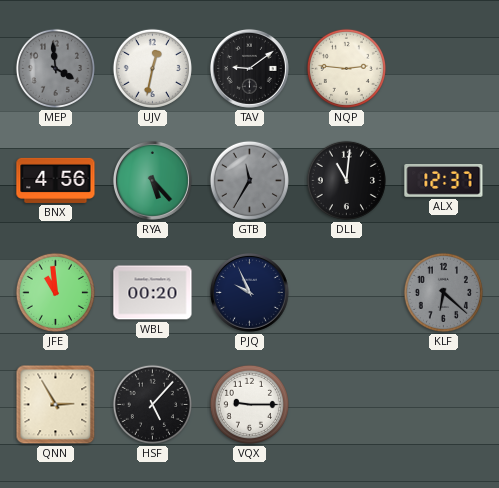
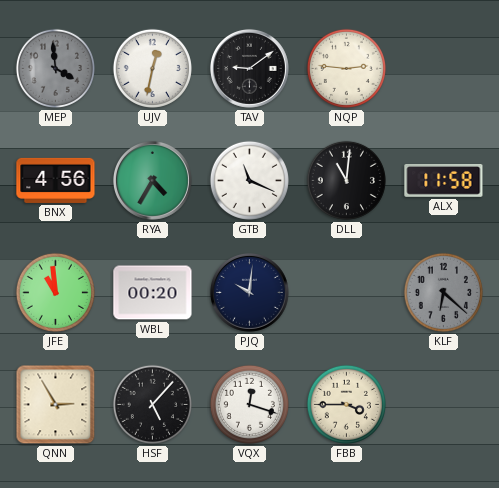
RYA: 5:23 -> 4:35
GTB: 11:35 -> 11:19
GTB dial: grey -> white
ALX: 12:37 -> 11:58
PJQ: 9:56 -> 10:01
VQX: 9:15 -> 12:18
FBB: none -> 3:45
